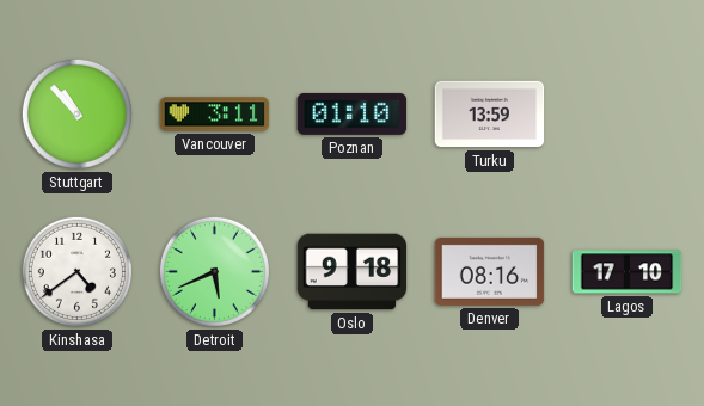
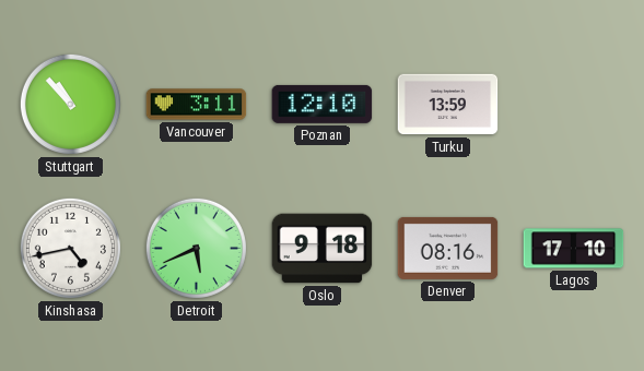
Poznan: 01:10 -> 12:10
Kinshasa: 4:39 -> 4:43
